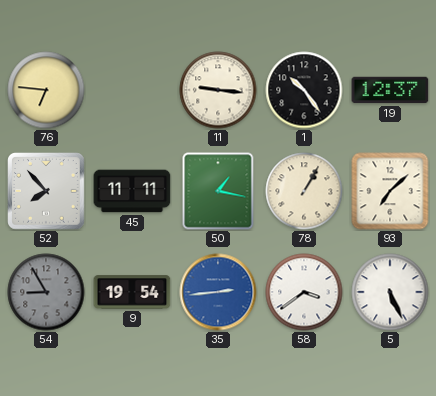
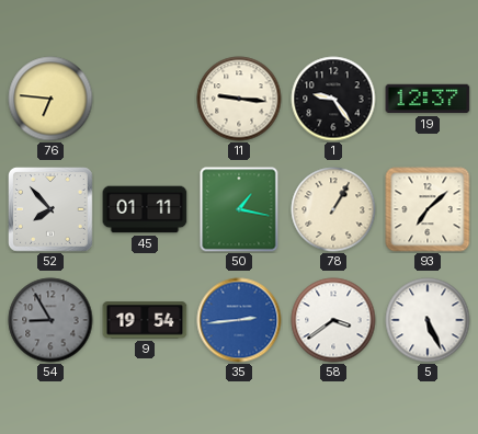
1: 10:24 -> 9:24
45: 11:11 -> 01:11
